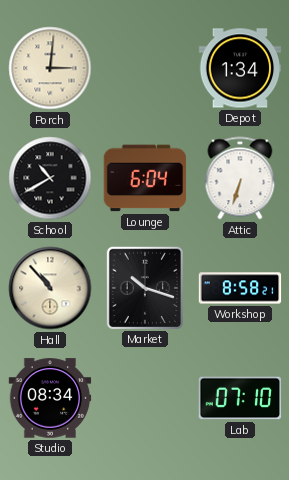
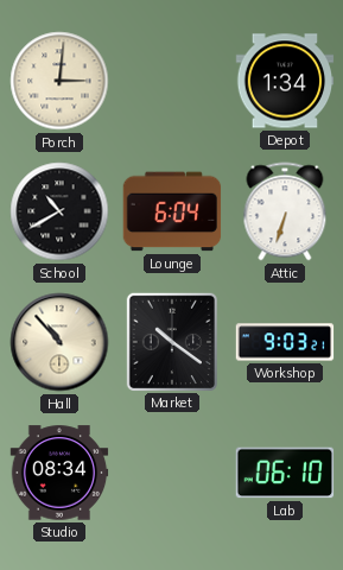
Market: 10:18 -> 10:21
Workshop: 8:58 -> 9:03
Lab: 07:10 -> 06:10
